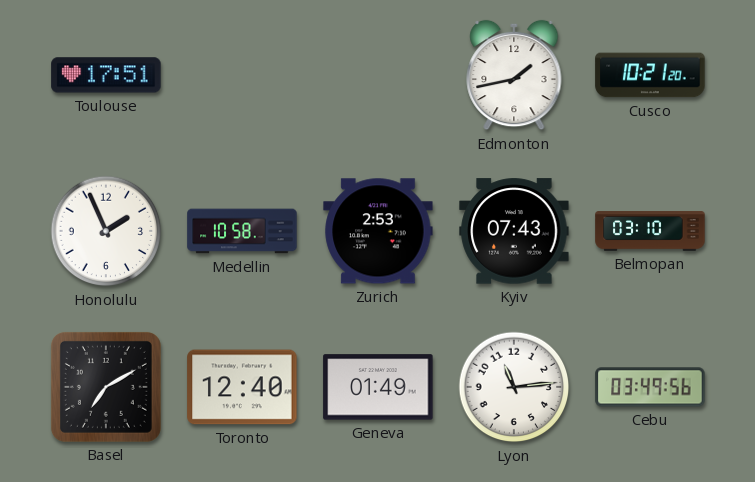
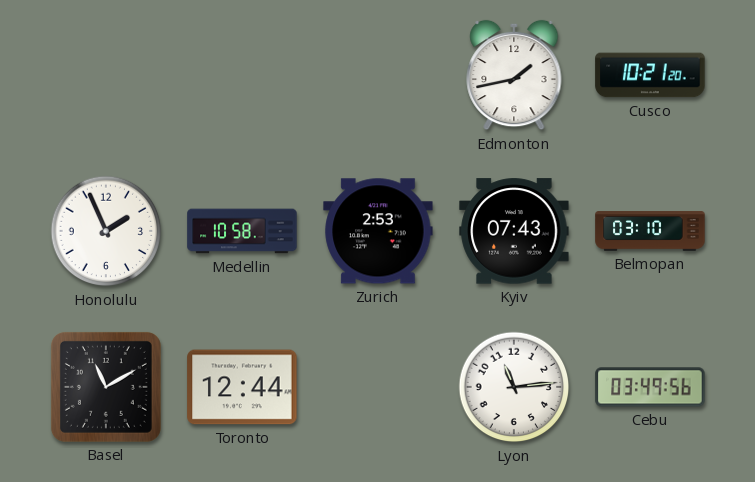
Toulouse: 17:51 -> none
Basel: 7:10 -> 11:10
Toronto: 12:40 -> 12:44
Geneva: 01:49 -> none
